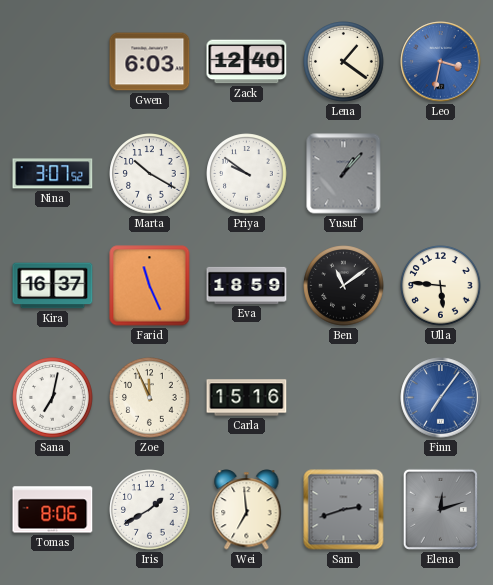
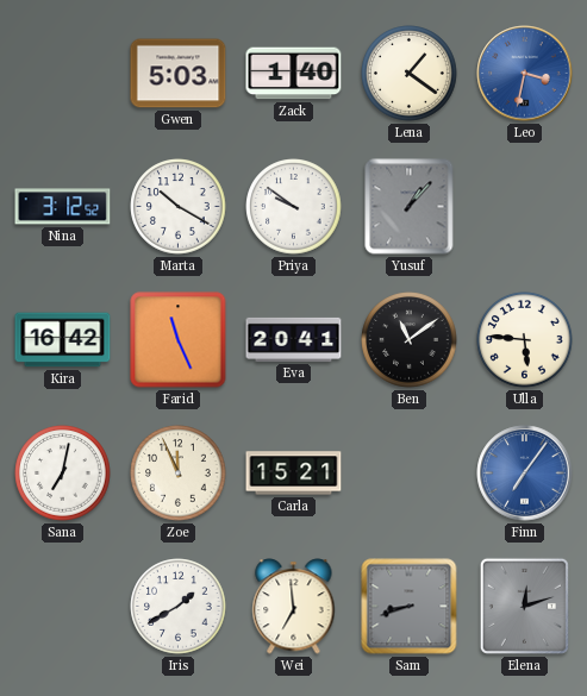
Gwen: 6:03 -> 5:03
Zack: 12:40 -> 1:40
Nina: 3:07 -> 3:12
Kira: 16:37 -> 16:42
Eva: 18:59 -> 20:41
Carla: 15:16 -> 15:21
Tomas: 8:06 -> none
Sam: 2:42 -> 8:42
